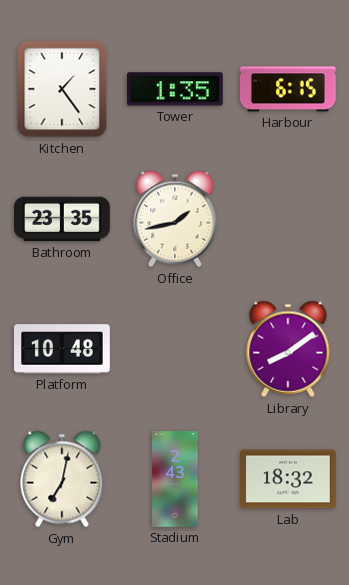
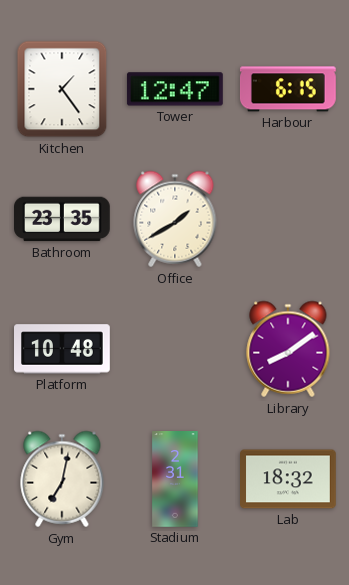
Tower: 1:35 -> 12:47
Office: 1:43 -> 1:40
Stadium: 2:43 -> 2:31
